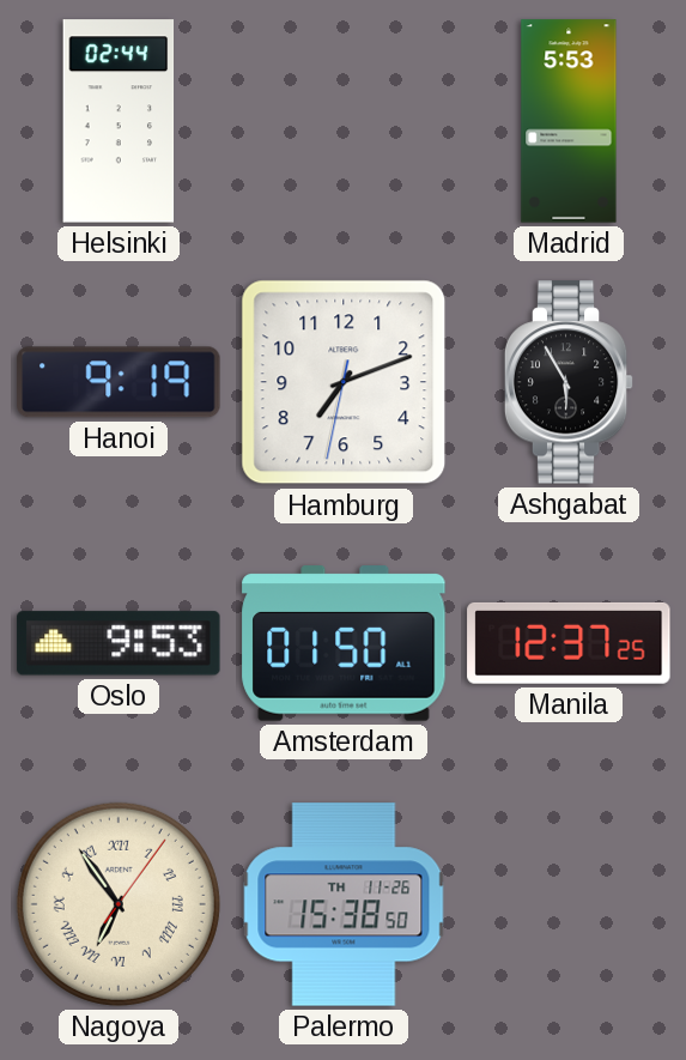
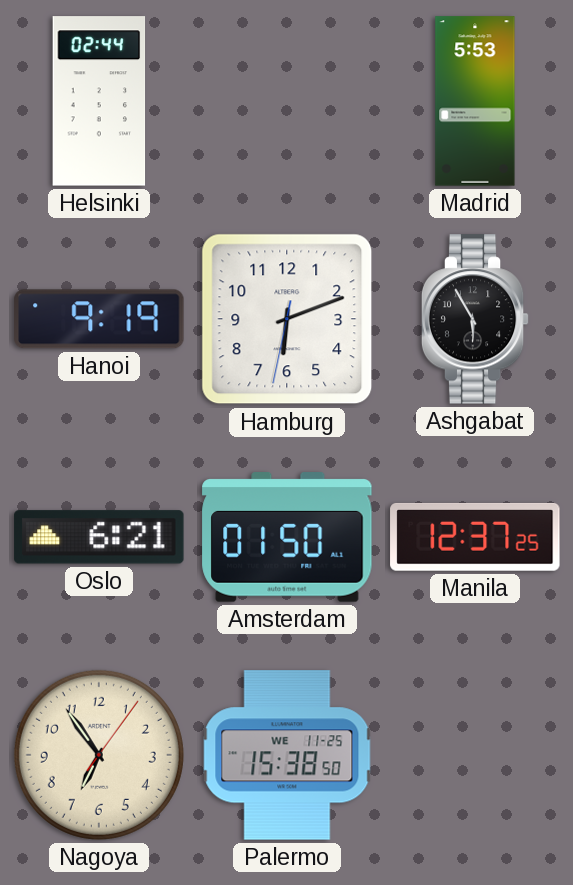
Hamburg: 7:11 -> 6:11
Oslo: 9:53 -> 6:21
Nagoya numerals: Roman -> Arabic
Palermo date: TH 11-26 -> WE 11-25
